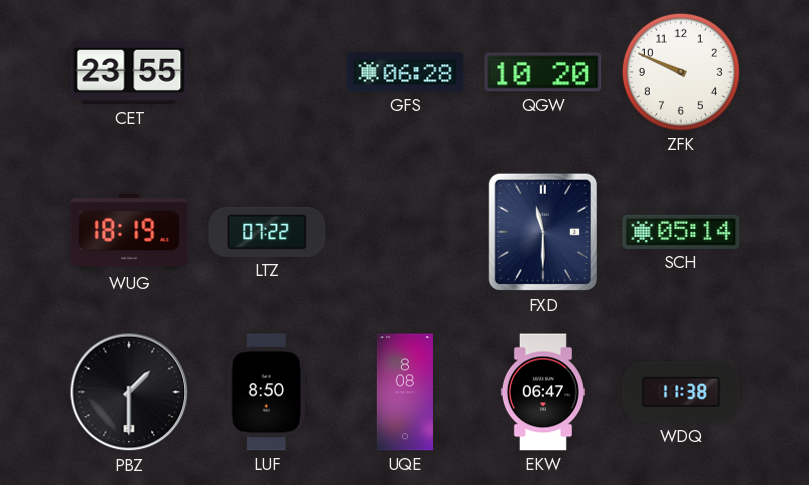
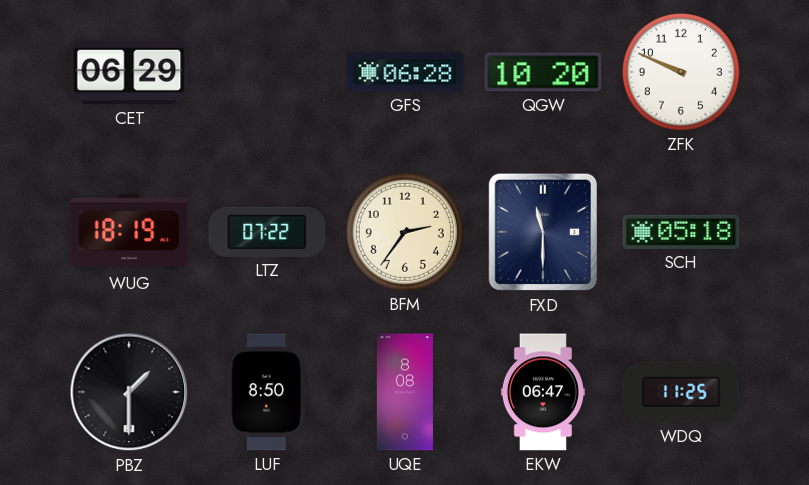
CET: 23:55 -> 06:29
BFM: none -> 2:36
SCH: 05:14 -> 05:18
WDQ: 11:38 -> 11:25
